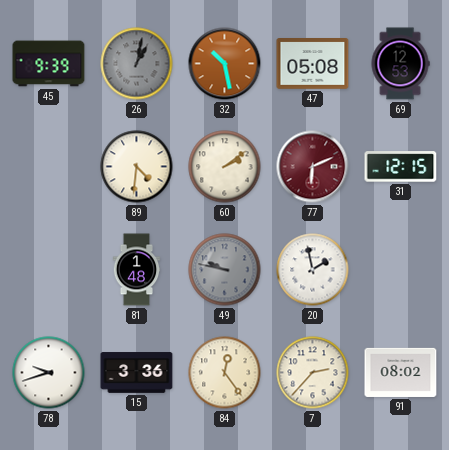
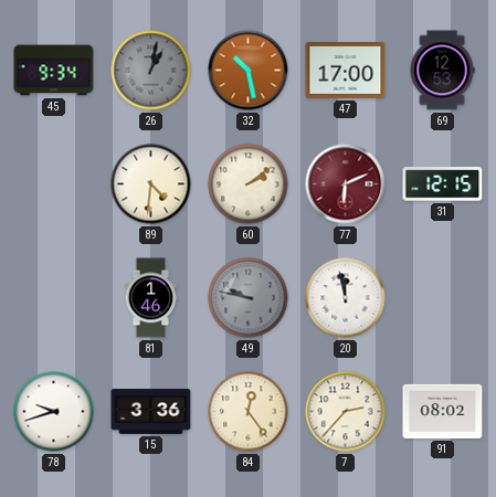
45: 9:39 -> 9:34
47: 05:08 -> 17:00
81: 1:48 -> 1:46
20: 1:58 -> 11:58
